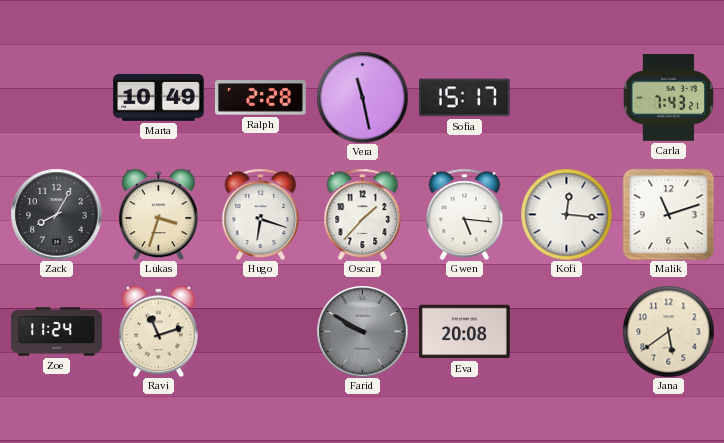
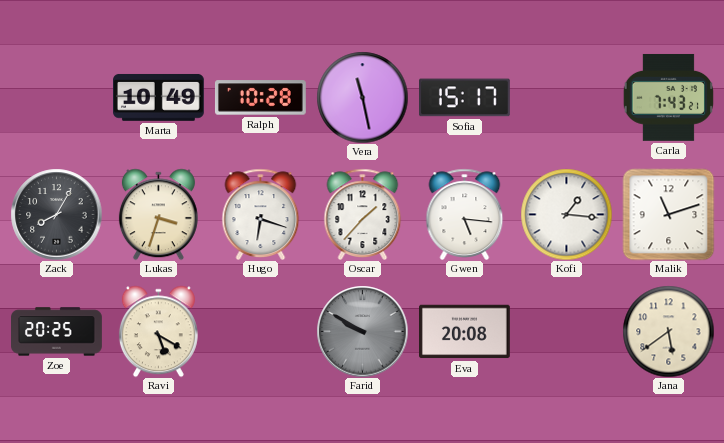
Ralph: 2:28 -> 10:28
Kofi: 12:16 -> 1:16
Zoe: 11:24 -> 20:25
Ravi: 11:12 -> 5:20
